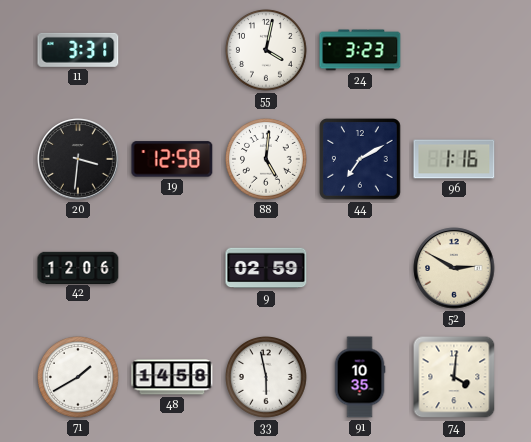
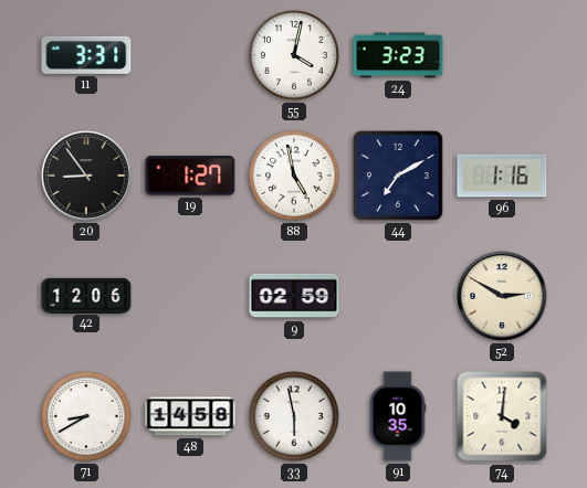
20: 3:31 -> 8:54
19: 12:58 -> 1:27
88: 5:01 -> 4:58
71: 1:40 -> 8:40
